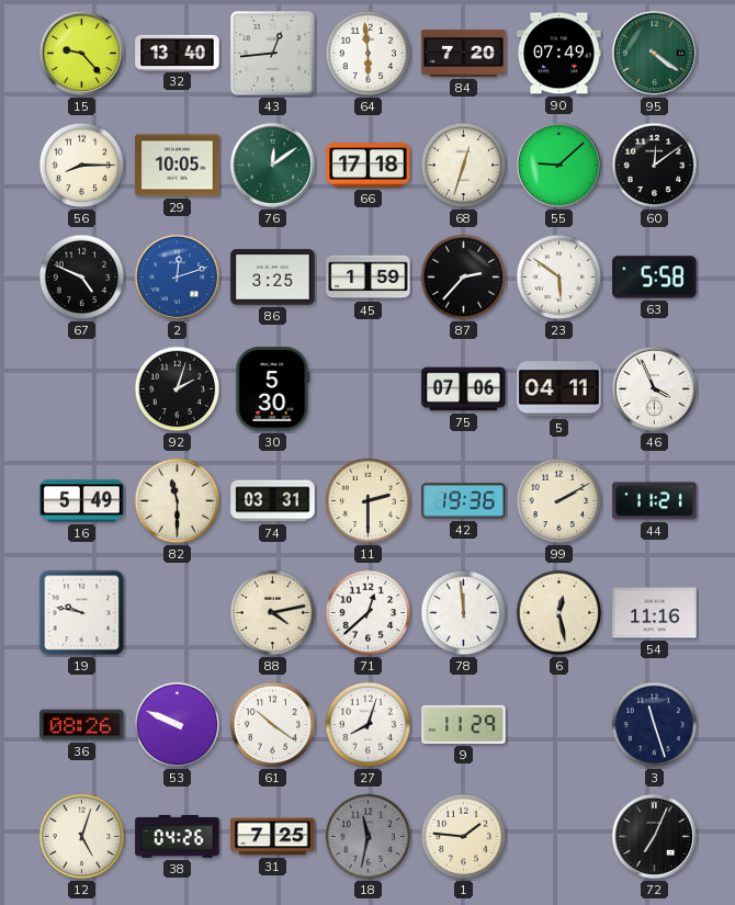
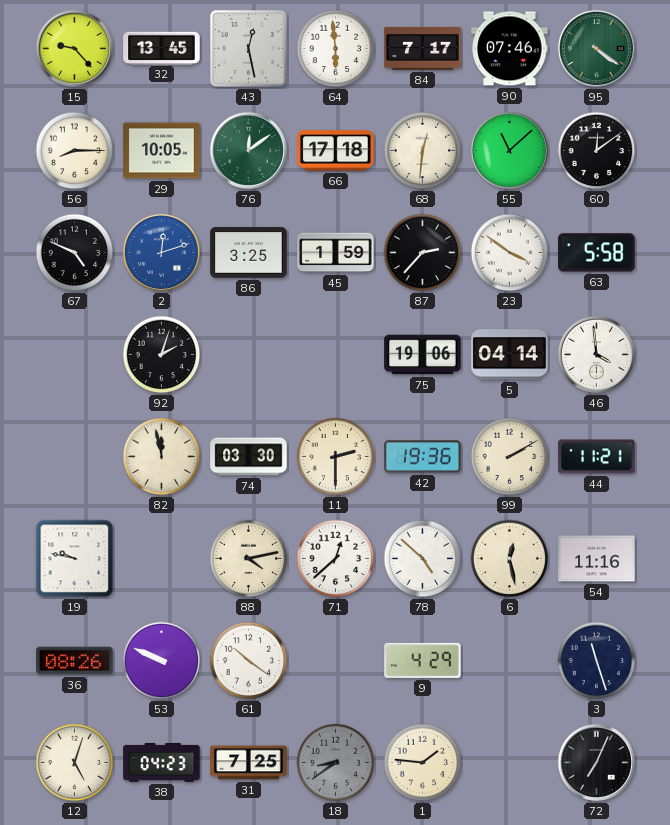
32: 13:40 -> 13:45
43: 12:44 -> 12:28
84: 7:20 -> 7:17
90: 07:49 -> 07:46
68: 12:33 -> 12:31
55: 9:08 -> 11:08
23: 5:51 -> 3:51
30: 5:30 -> none
75: 07:06 -> 19:06
5: 04:11 -> 04:14
46: 3:56 -> 3:59
16: 5:49 -> none
82: 11:30 -> 11:58
74: 03:31 -> 03:30
78: 11:59 -> 4:52
27: 8:03 -> none
9: 11:29 -> 4:29
38: 04:26 -> 04:23
18: 11:32 -> 8:39
